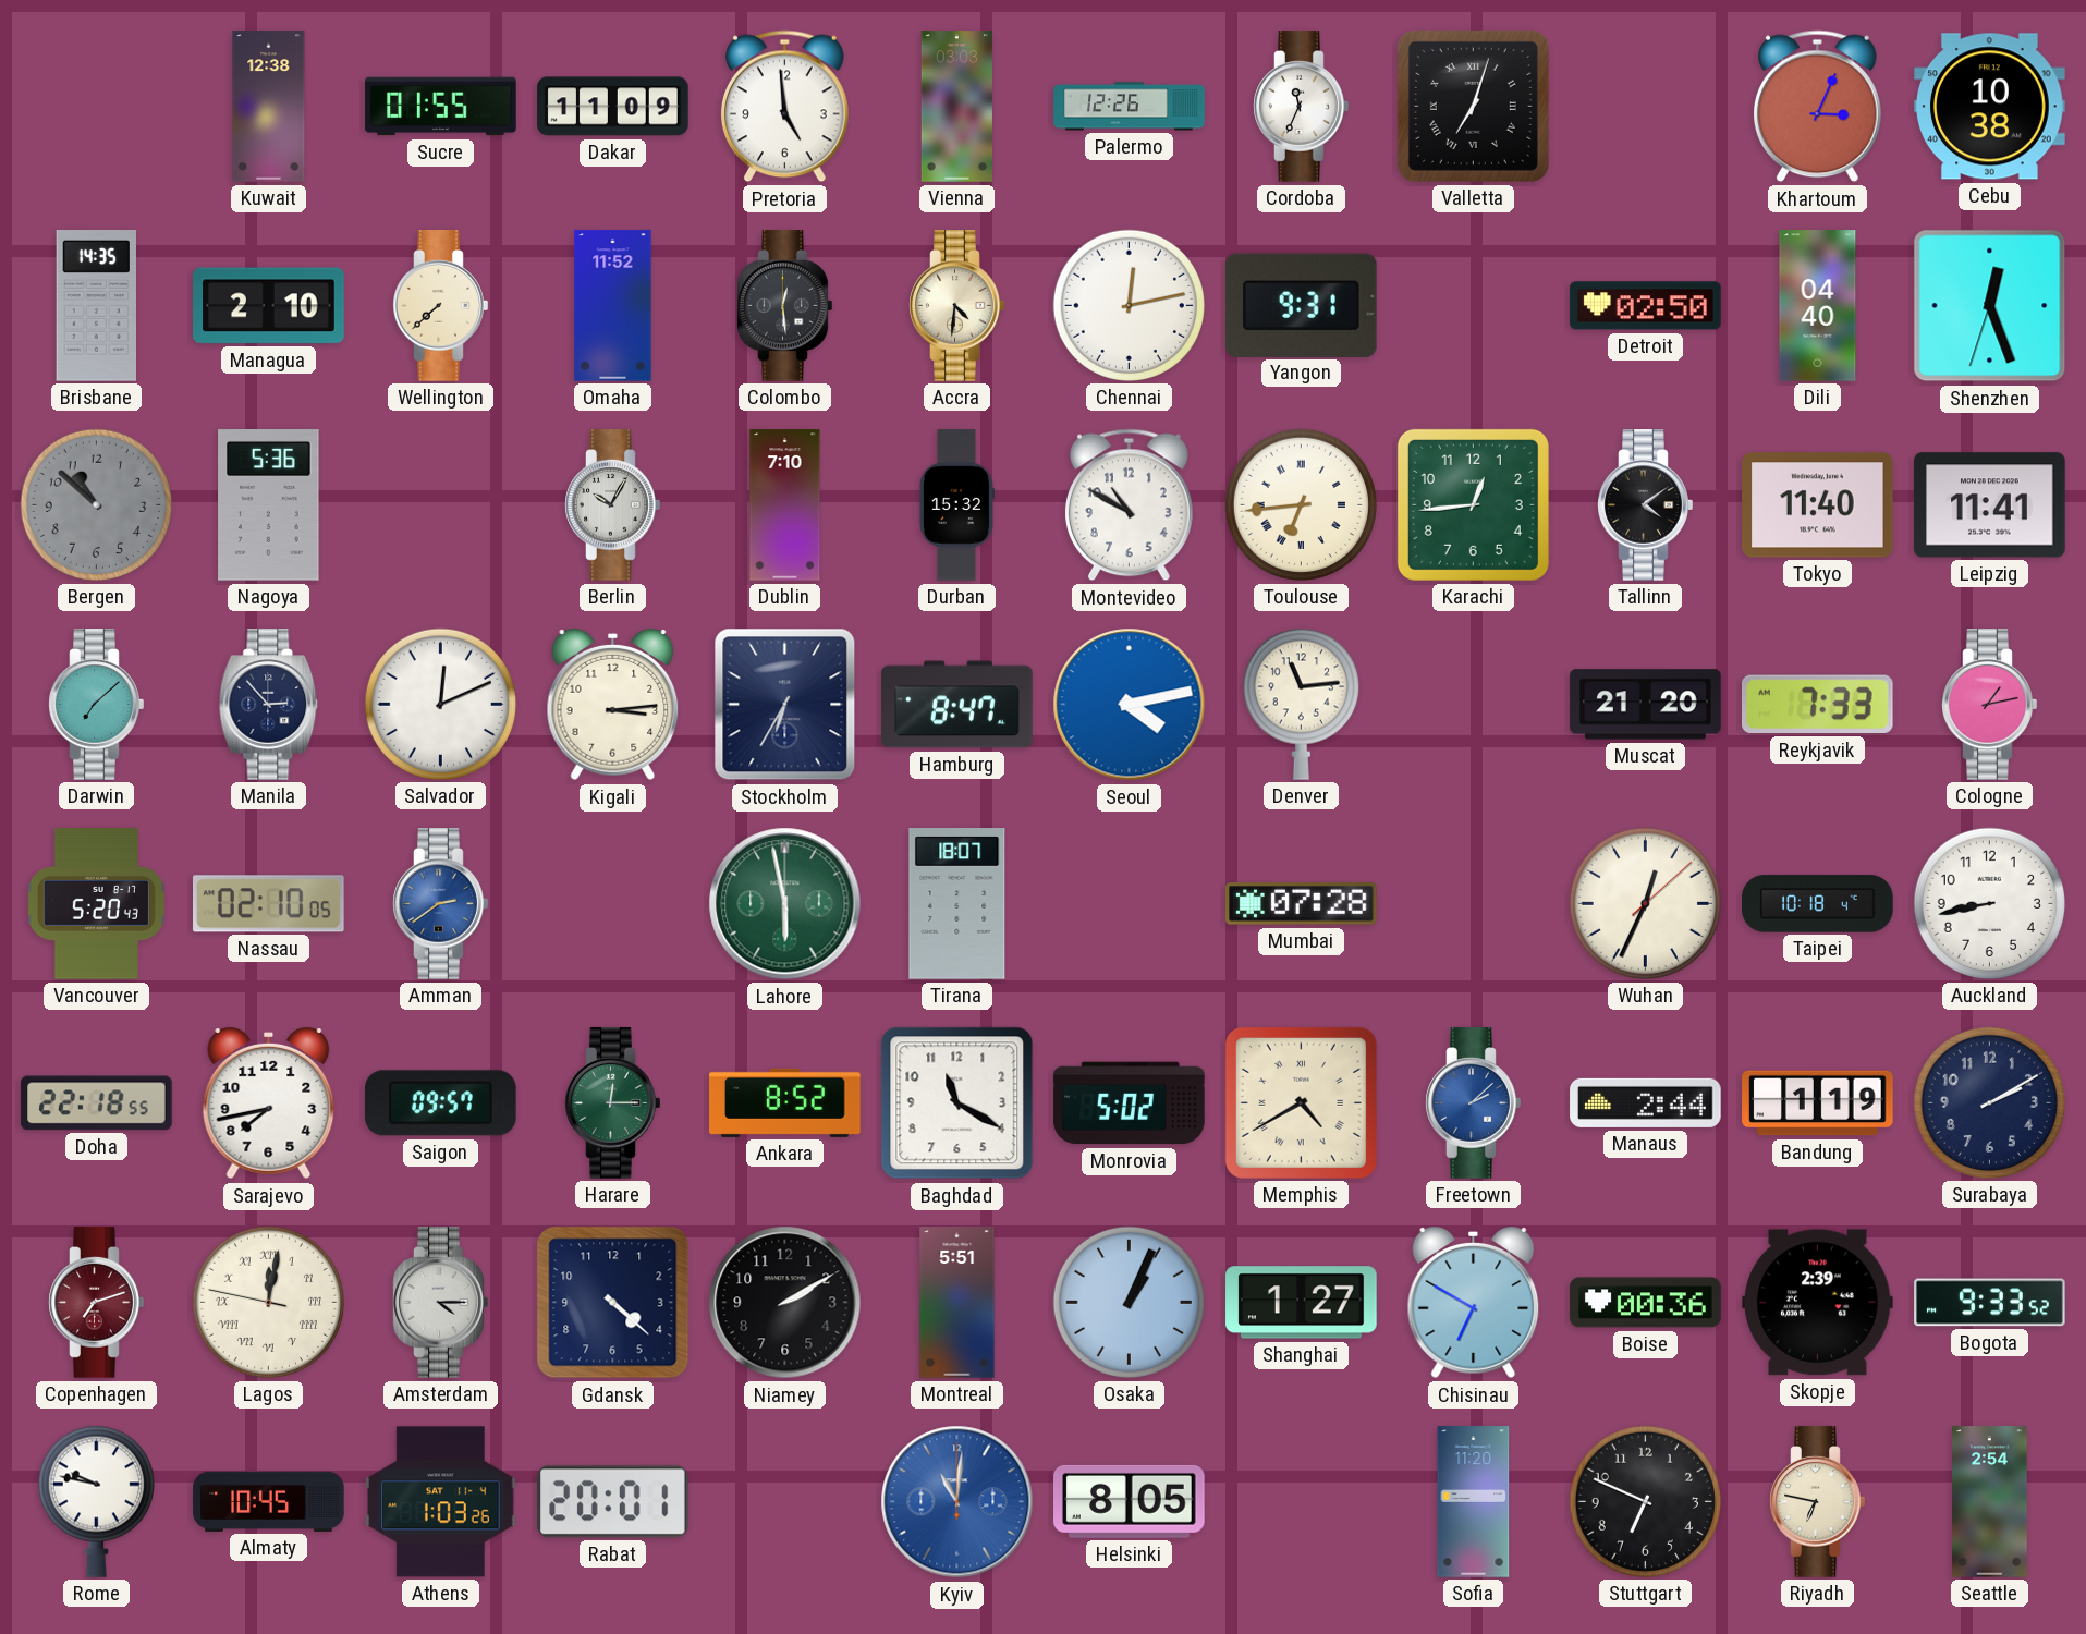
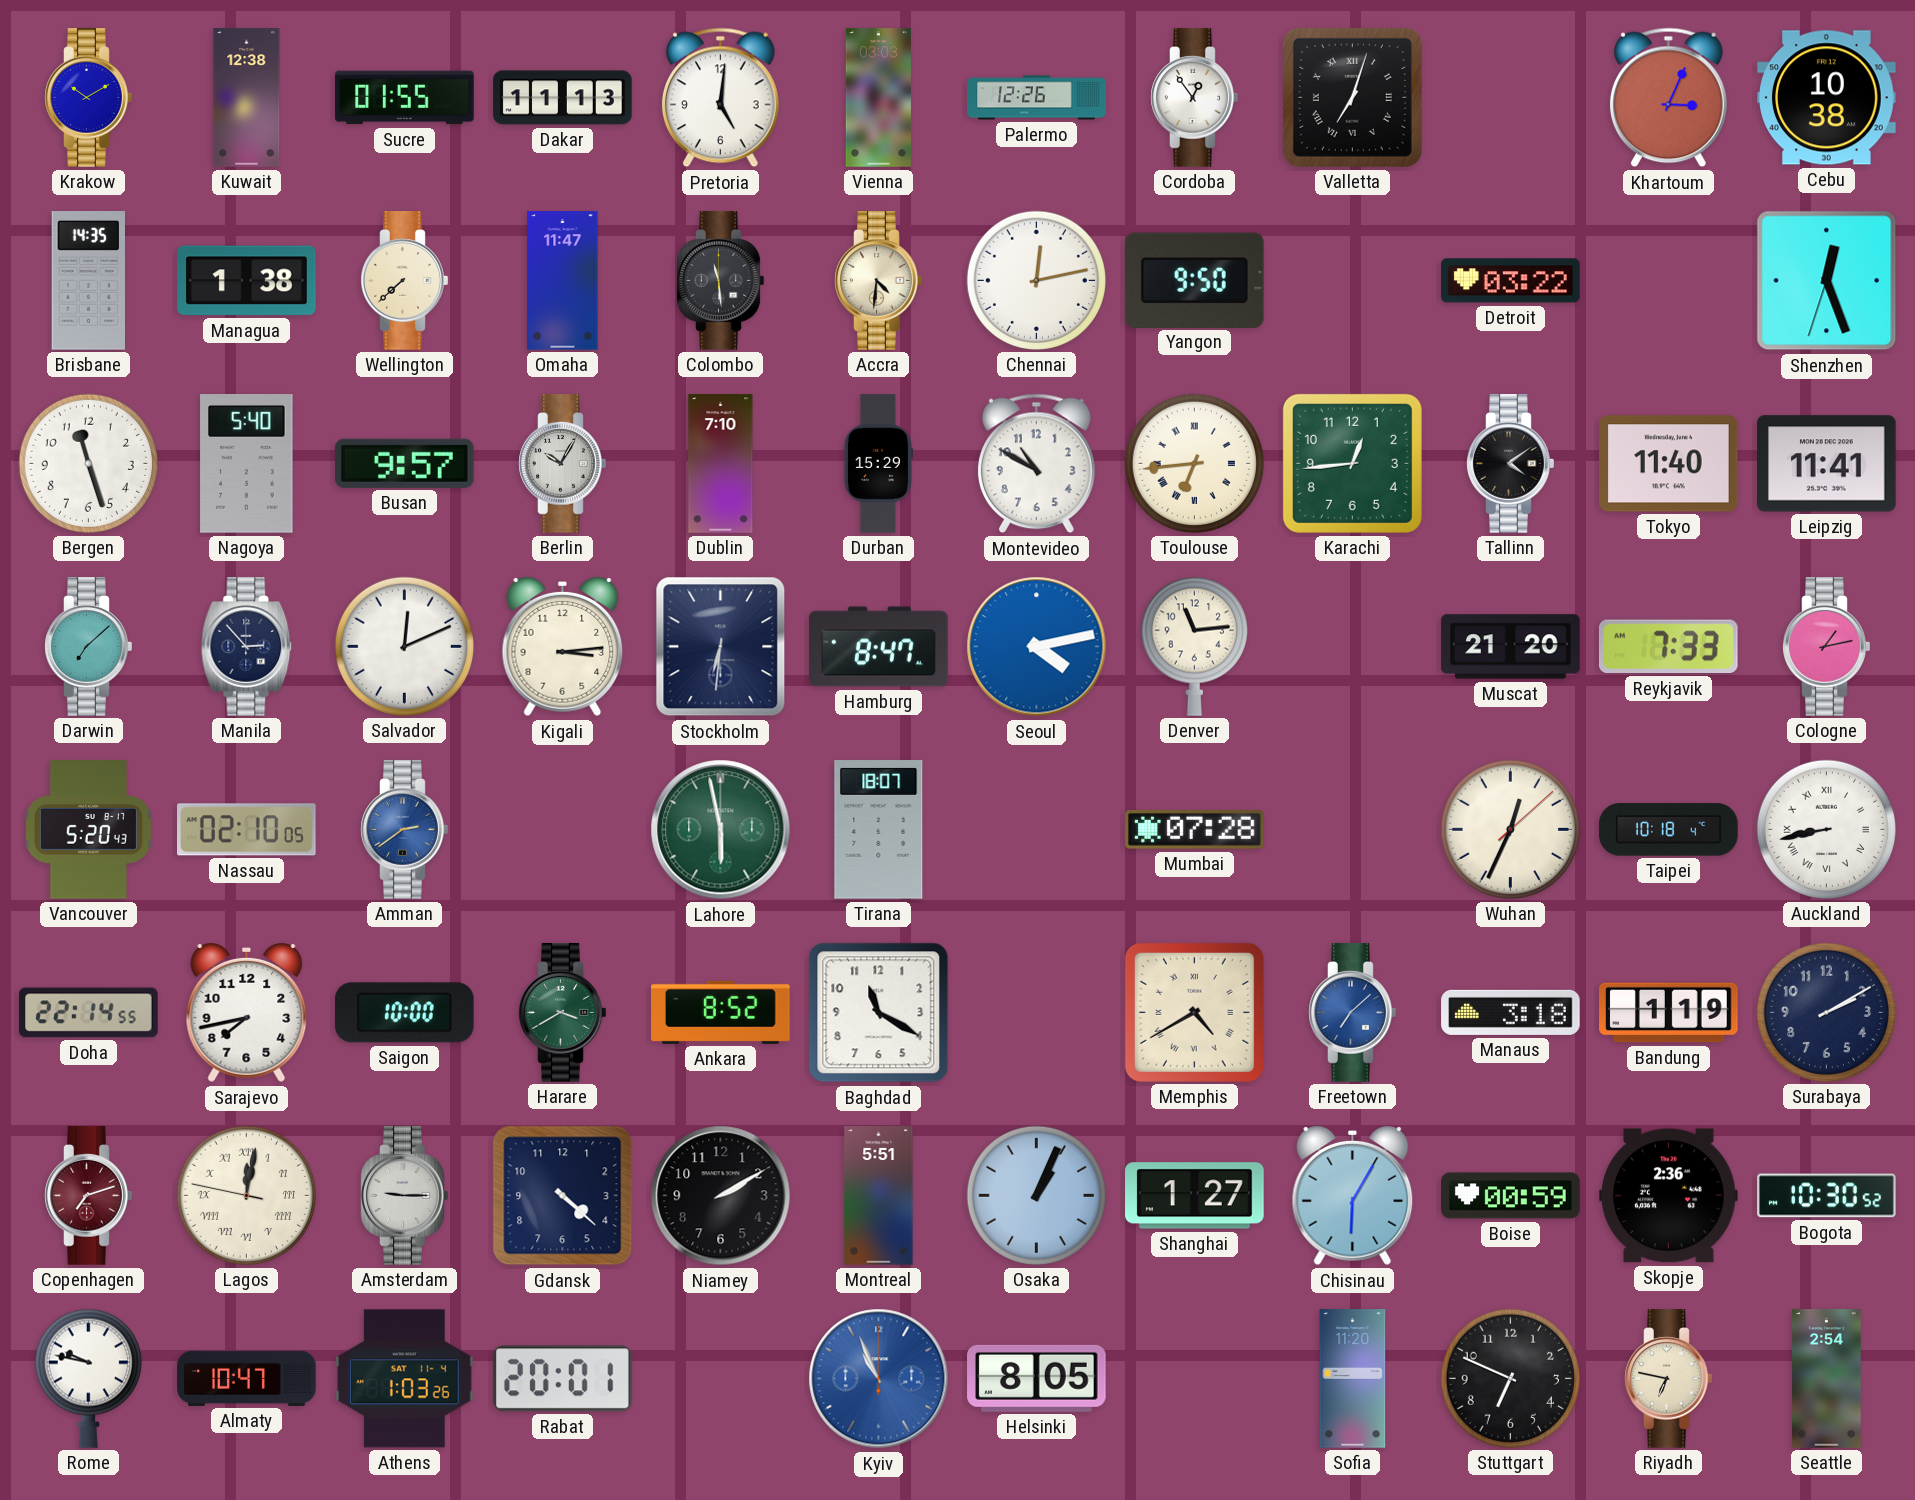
Krakow: none -> 10:10
Dakar: 11:09 -> 11:13
Pretoria: 4:59 -> 5:01
Cordoba: 11:34 -> 12:54
Managua: 2:10 -> 1:38
Omaha: 11:52 -> 11:47
Colombo: 12:29 -> 11:29
Yangon: 9:31 -> 9:50
Detroit: 02:50 -> 03:22
Dili: 04:40 -> none
Bergen: 10:52 -> 11:27
Bergen dial: grey -> white
Nagoya: 5:36 -> 5:40
Busan: none -> 9:57
Durban: 15:32 -> 15:29
Stockholm: 6:35 -> 6:31
Auckland numerals: Arabic -> Roman
Doha: 22:18 -> 22:14
Saigon: 09:57 -> 10:00
Harare: 12:15 -> 3:40
Monrovia: 5:02 -> none
Freetown: 2:08 -> 7:08
Manaus: 2:44 -> 3:18
Amsterdam: 4:15 -> 9:15
Chisinau: 6:50 -> 6:05
Boise: 00:36 -> 00:59
Skopje: 2:39 -> 2:36
Bogota: 9:33 -> 10:30
Almaty: 10:45 -> 10:47
Kyiv: 11:01 -> 10:56
